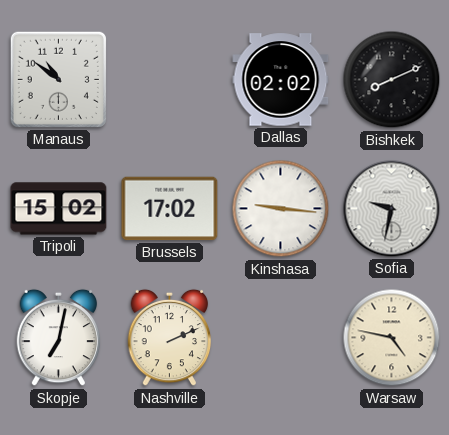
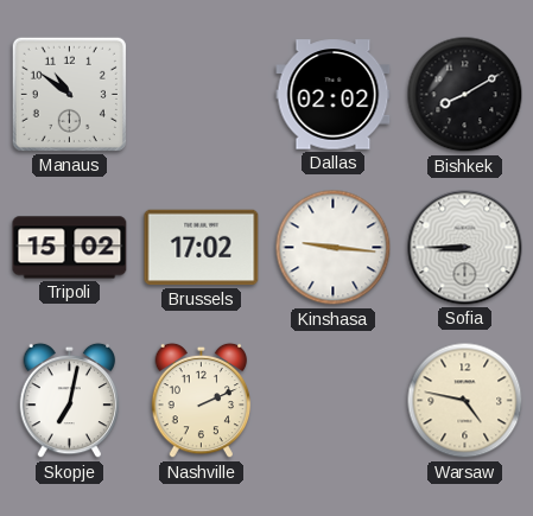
Bishkek: 8:11 -> 8:10
Sofia: 9:32 -> 8:45
